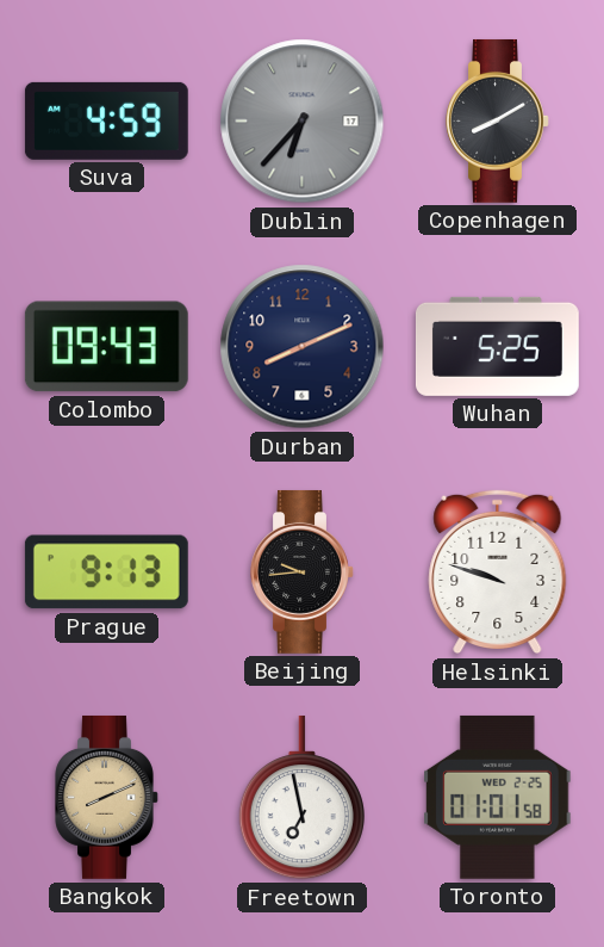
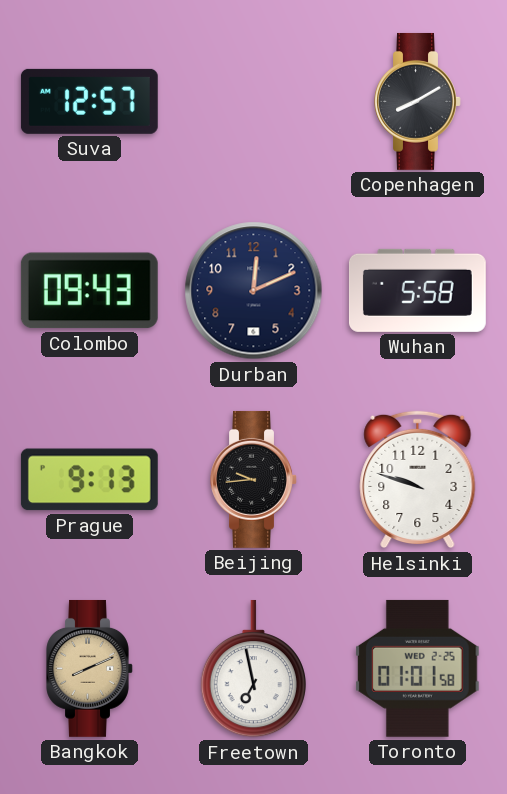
Suva: 4:59 -> 12:57
Dublin: 6:37 -> none
Durban: 8:11 -> 12:11
Wuhan: 5:25 -> 5:58
